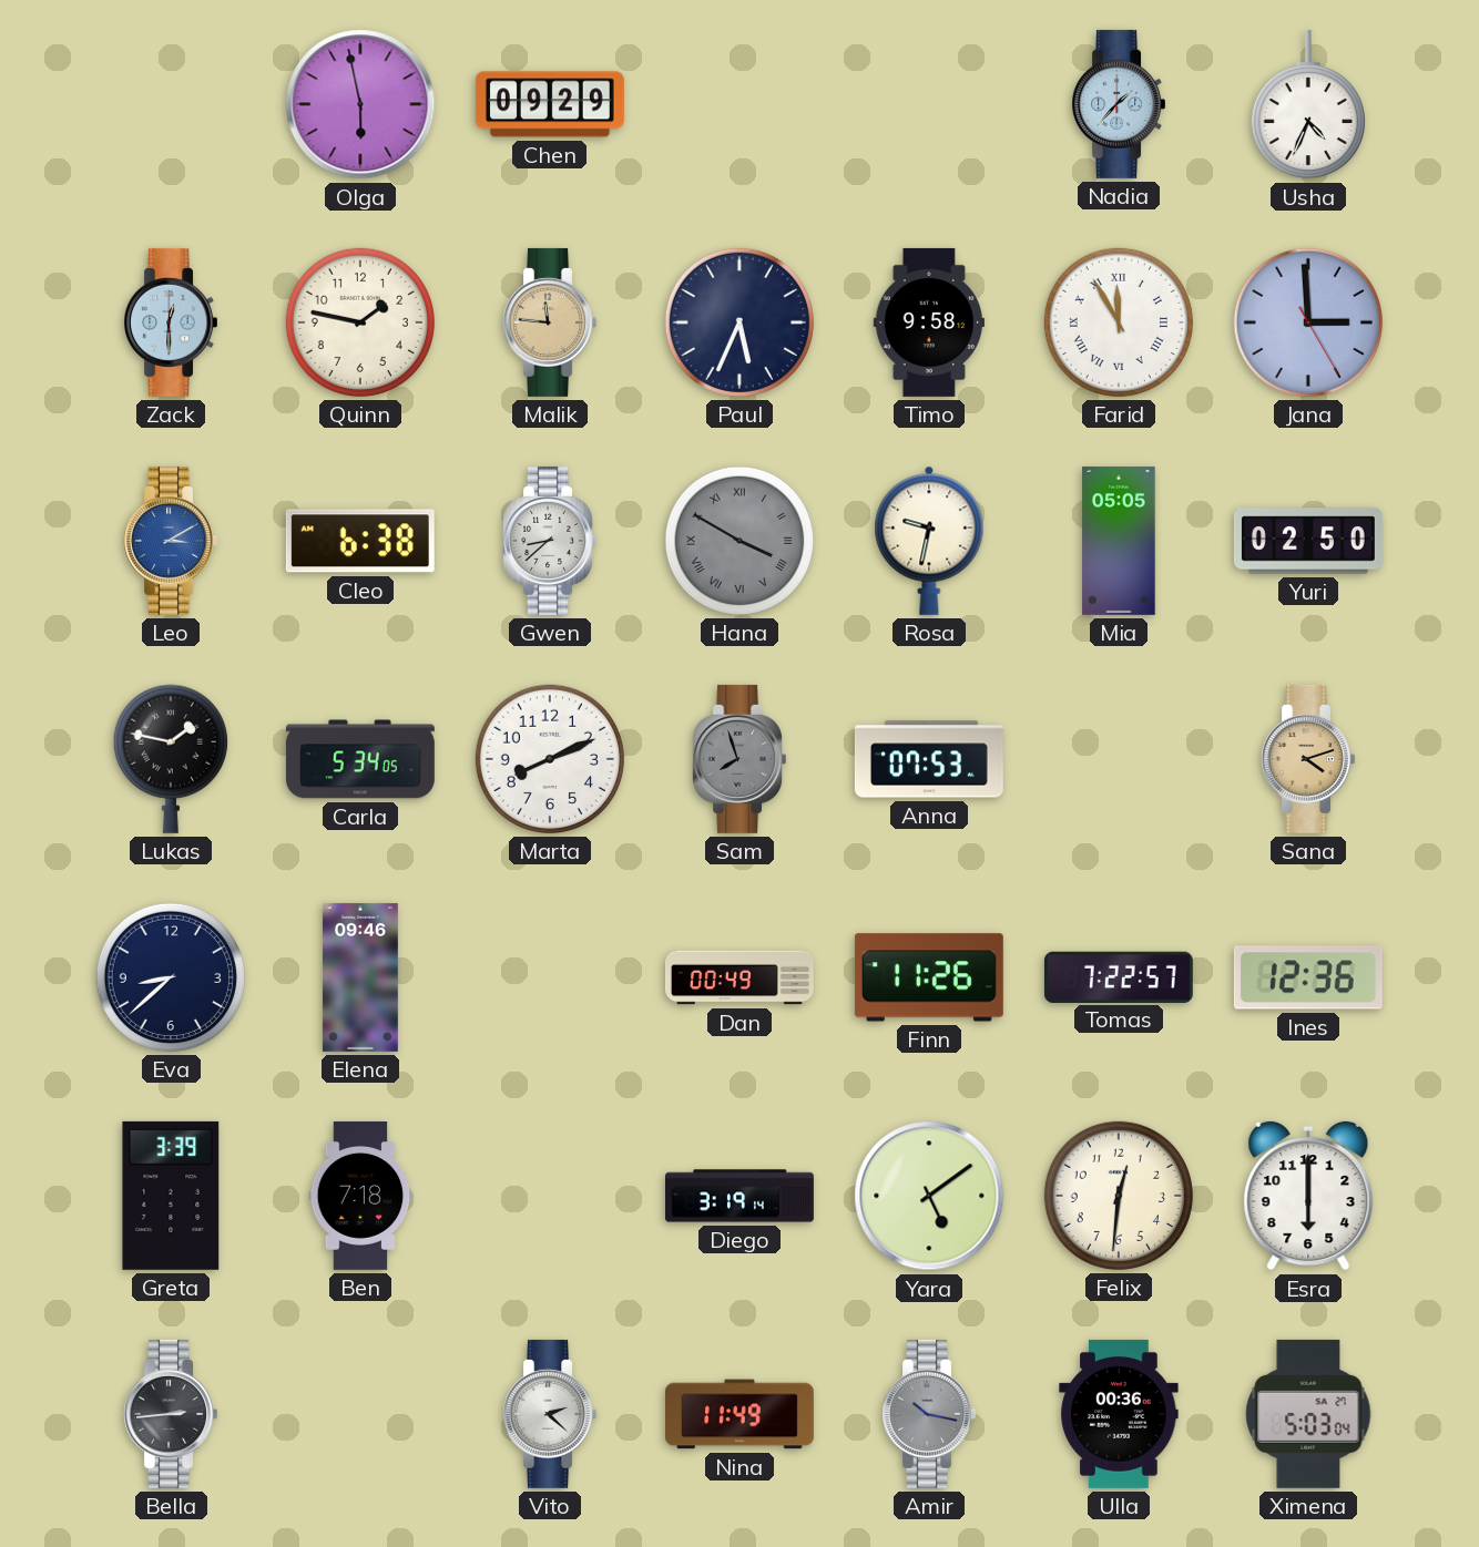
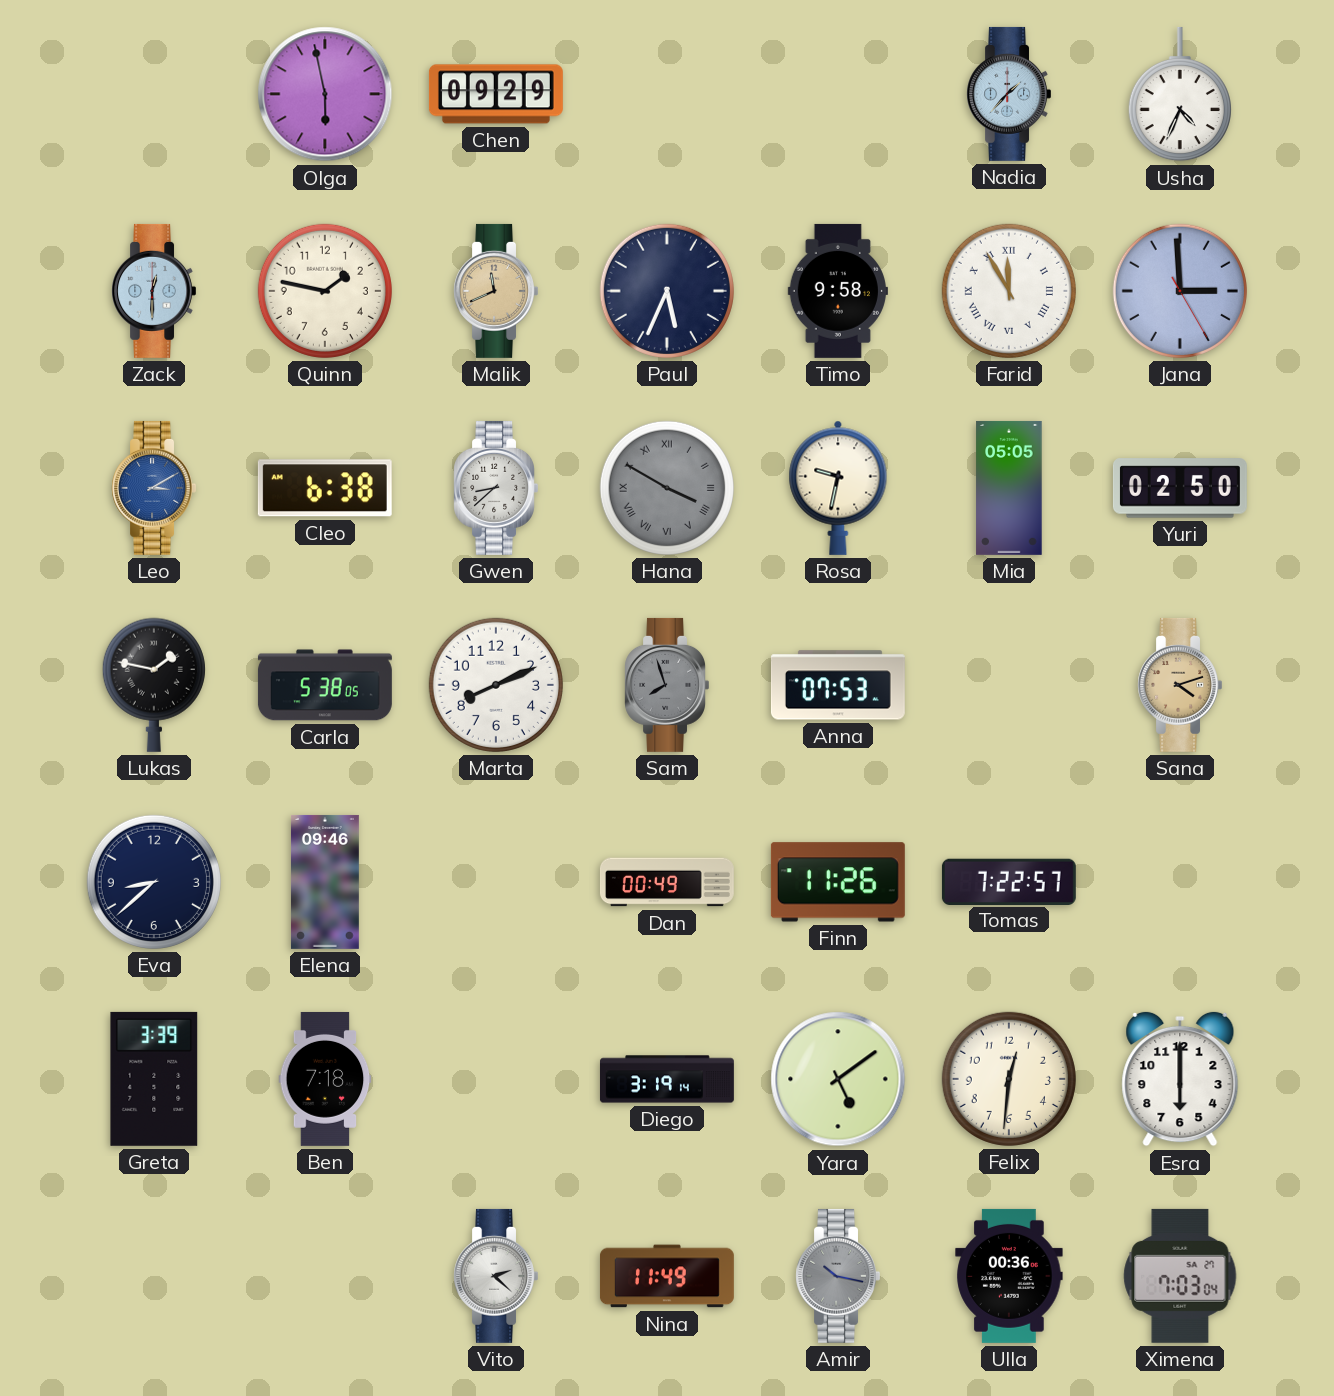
Malik: 11:46 -> 11:41
Carla: 5:34 -> 5:38
Ines: 12:36 -> none
Bella: 2:44 -> none
Ximena: 5:03 -> 7:03
